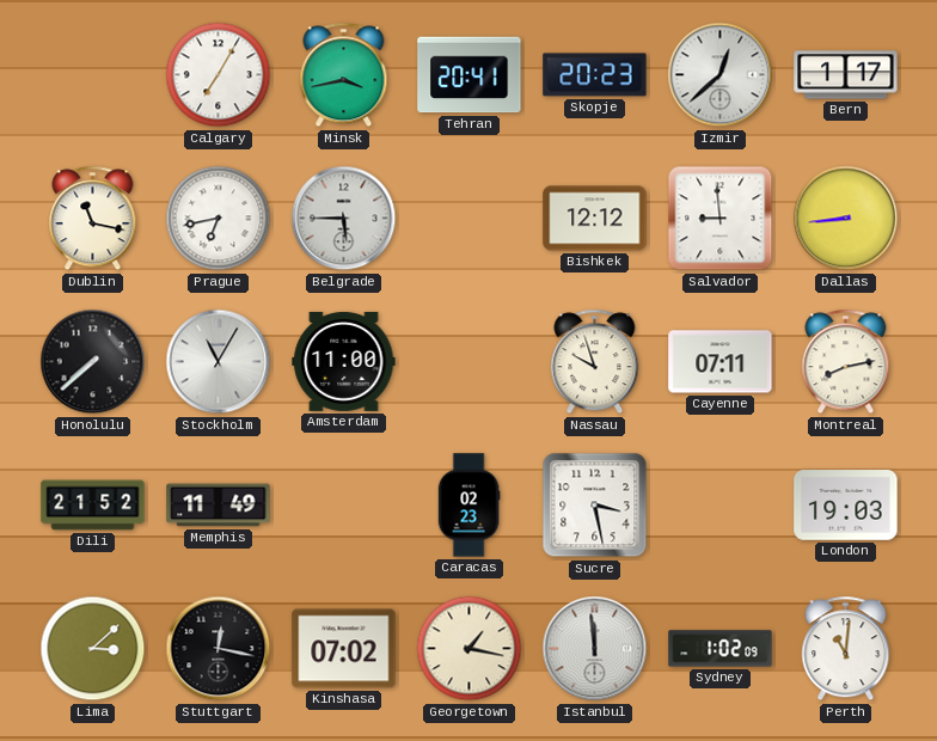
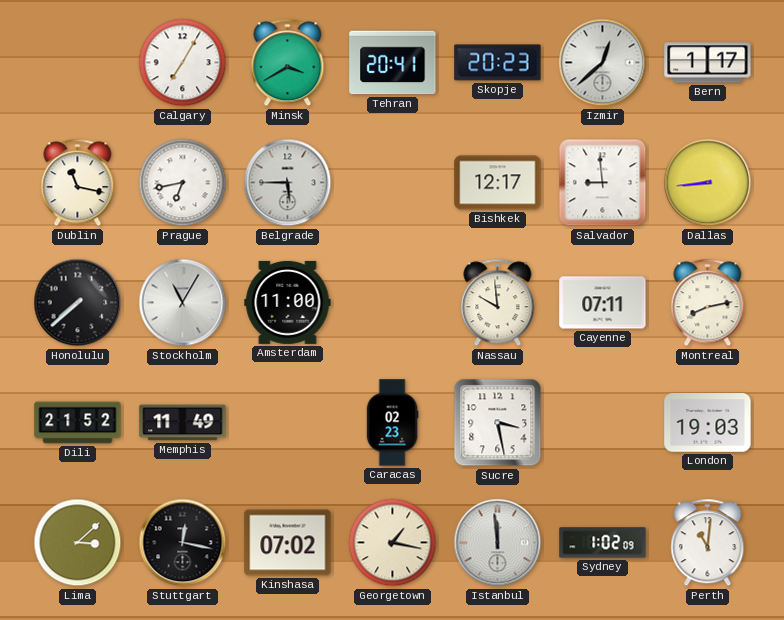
Minsk: 3:43 -> 3:40
Bishkek: 12:12 -> 12:17
Nassau: 9:57 -> 9:59
